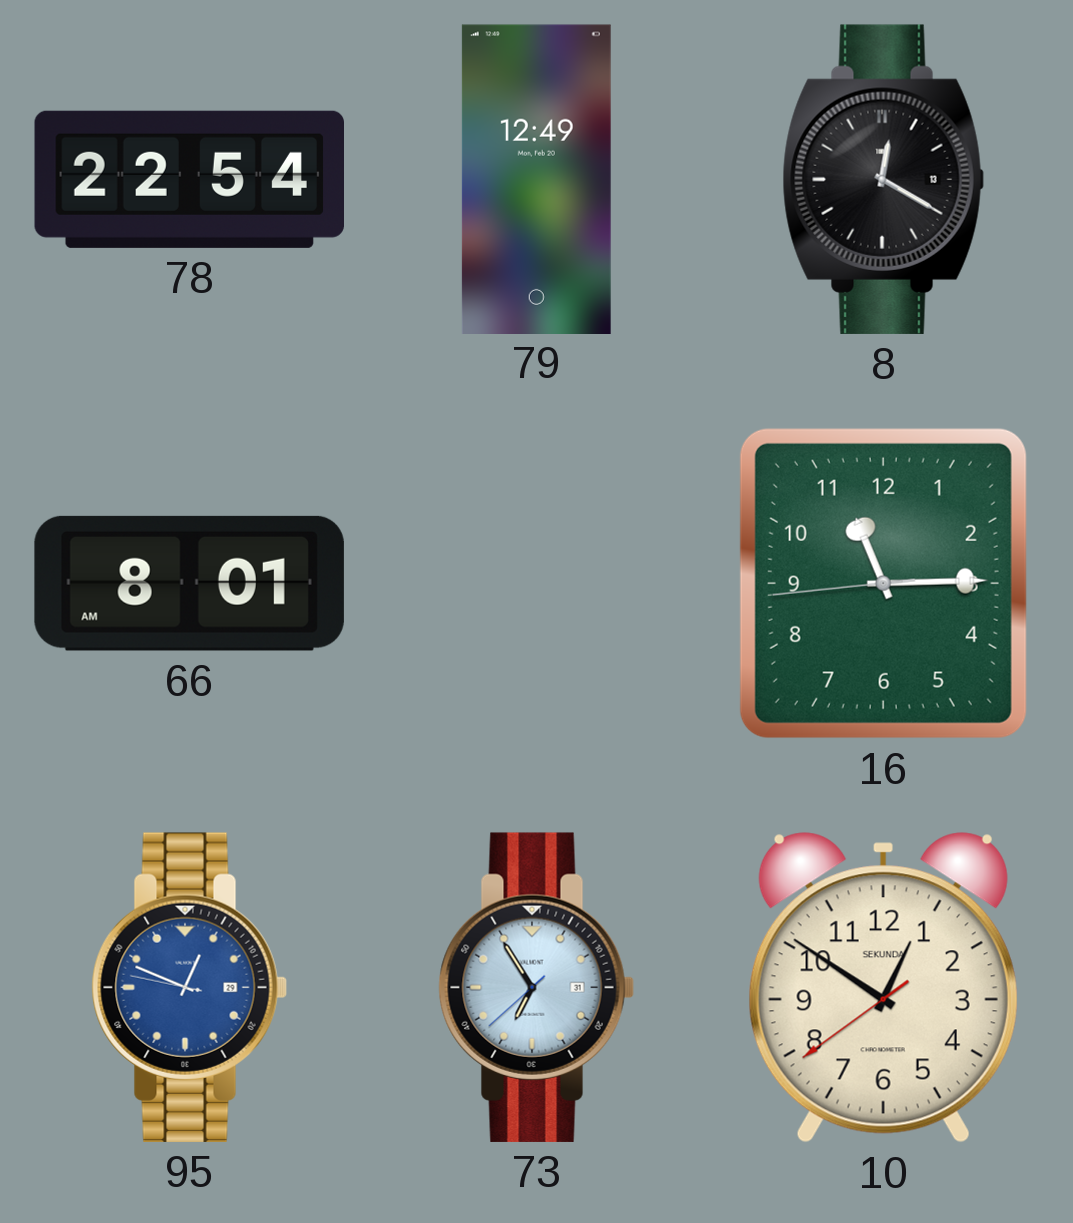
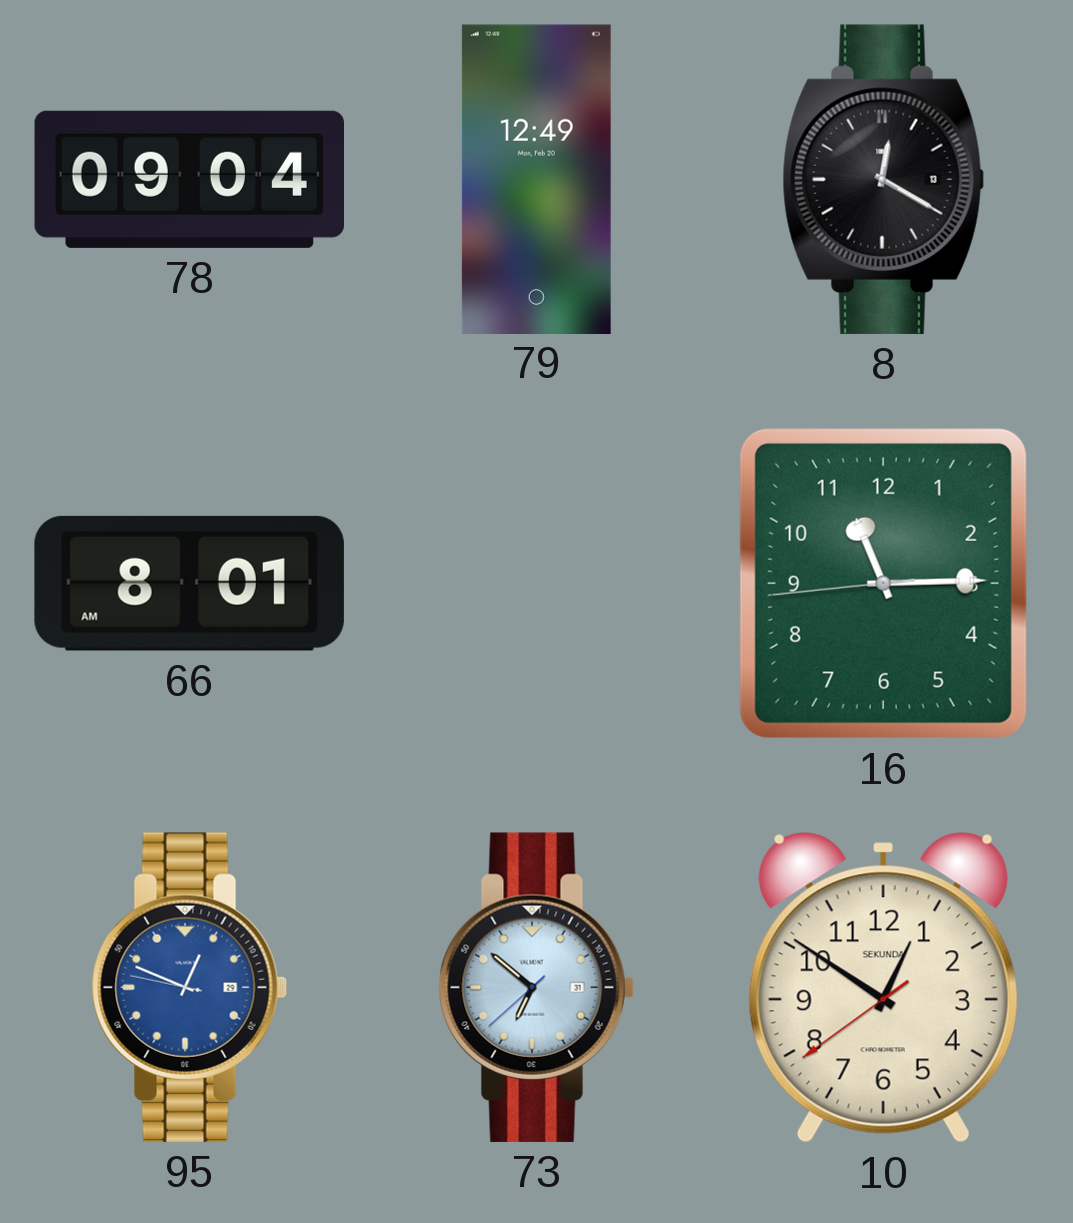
78: 22:54 -> 09:04
73: 6:54 -> 6:51
